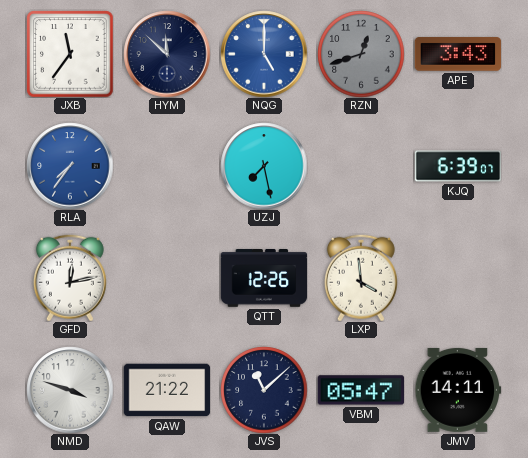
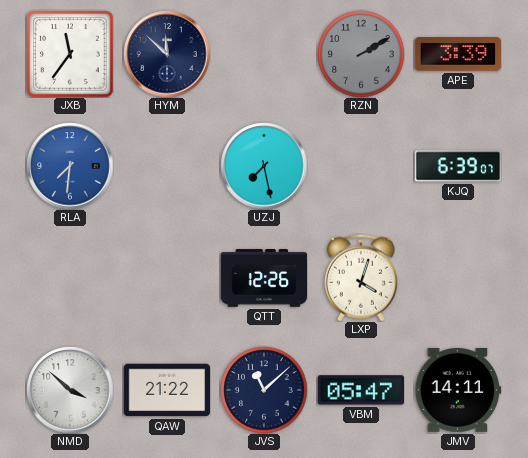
NQG: 5:00 -> none
RZN: 12:42 -> 2:10
APE: 3:43 -> 3:39
RLA: 7:36 -> 7:31
GFD: 12:13 -> none
LXP: 3:59 -> 4:03
NMD: 3:48 -> 3:52
